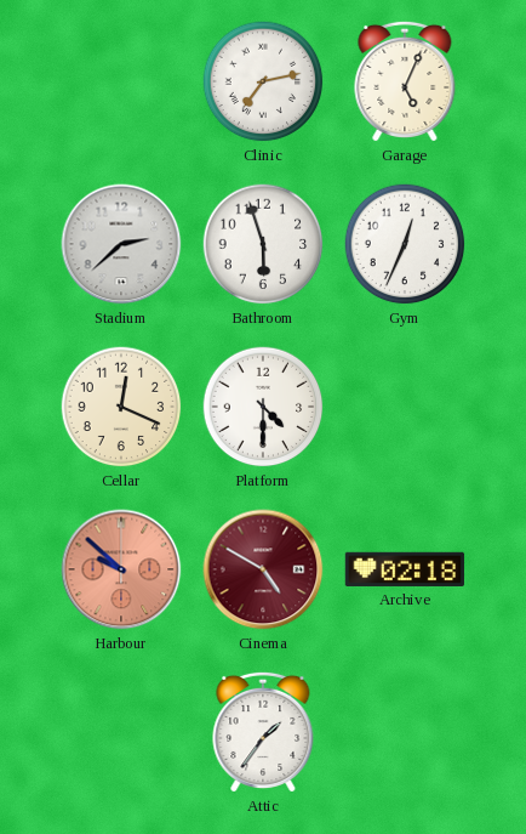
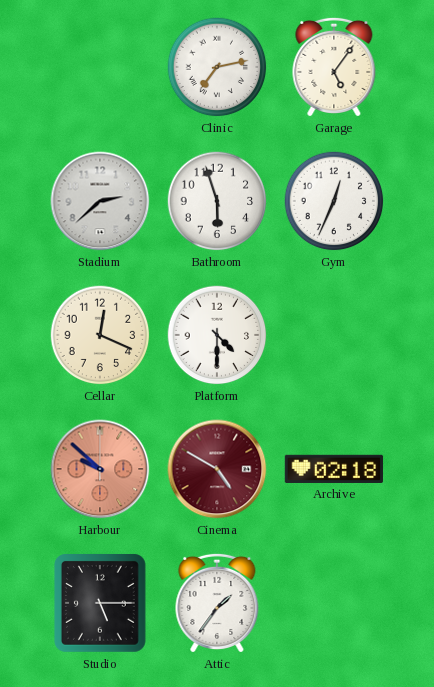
Garage: 5:04 -> 5:06
Studio: none -> 5:15
